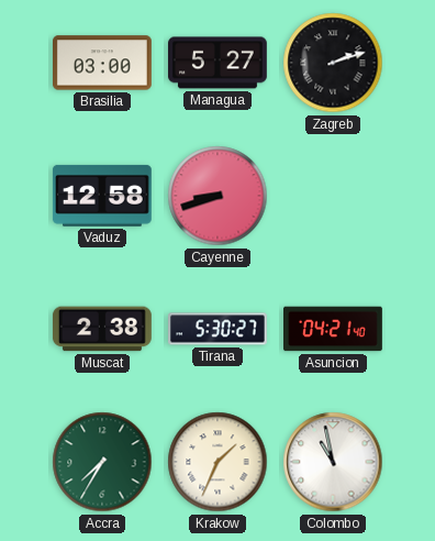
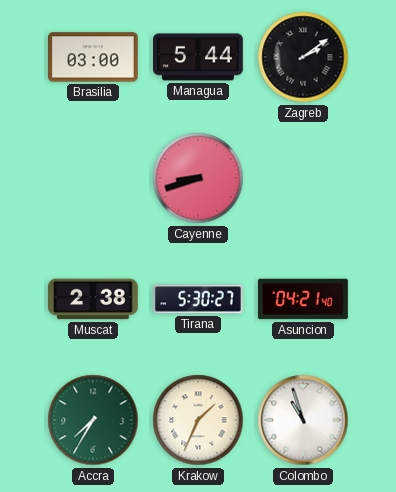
Managua: 5:27 -> 5:44
Zagreb: 2:12 -> 2:09
Vaduz: 12:58 -> none
Colombo: 10:58 -> 10:57
